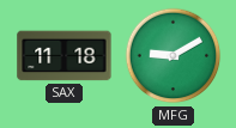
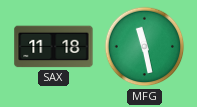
MFG: 9:10 -> 11:28
